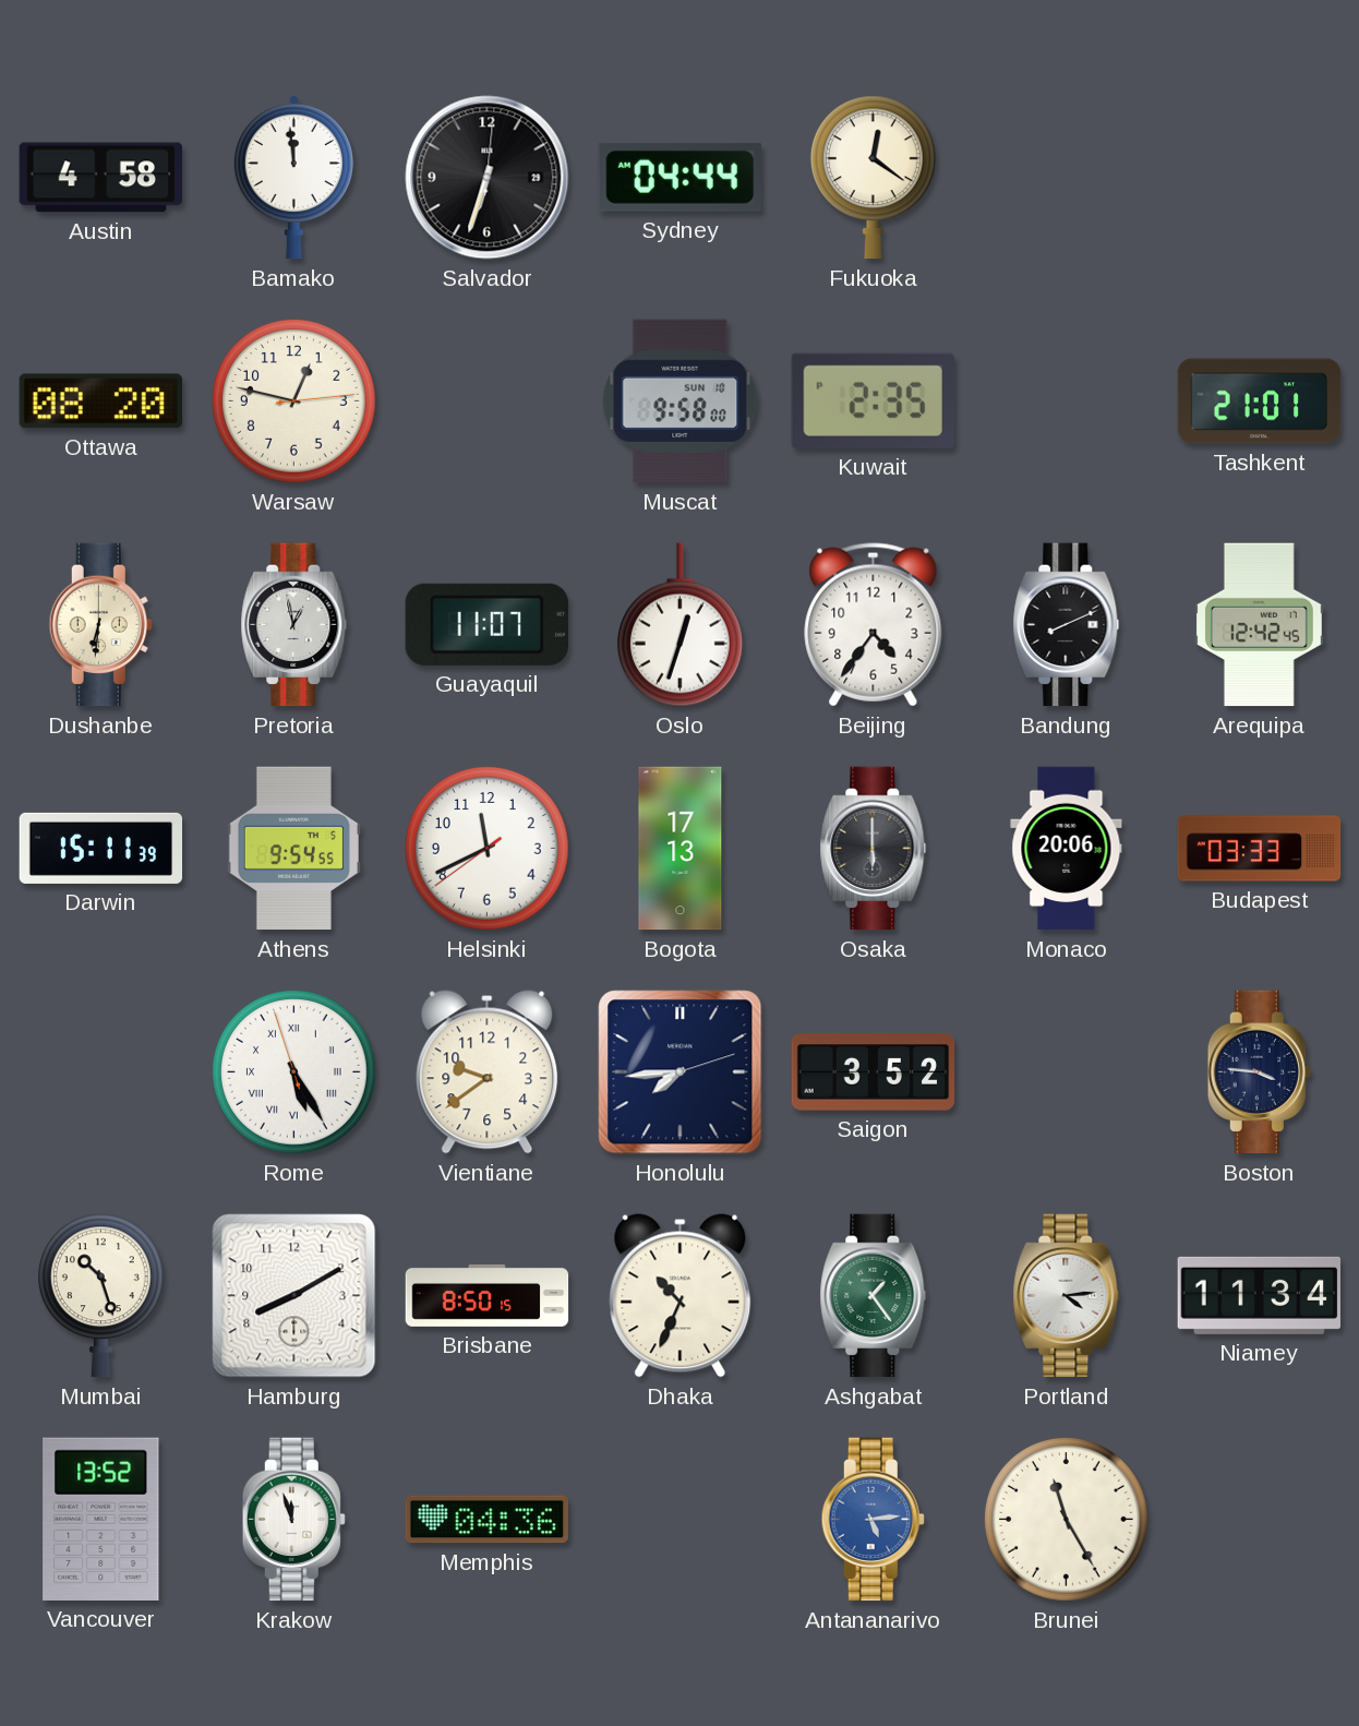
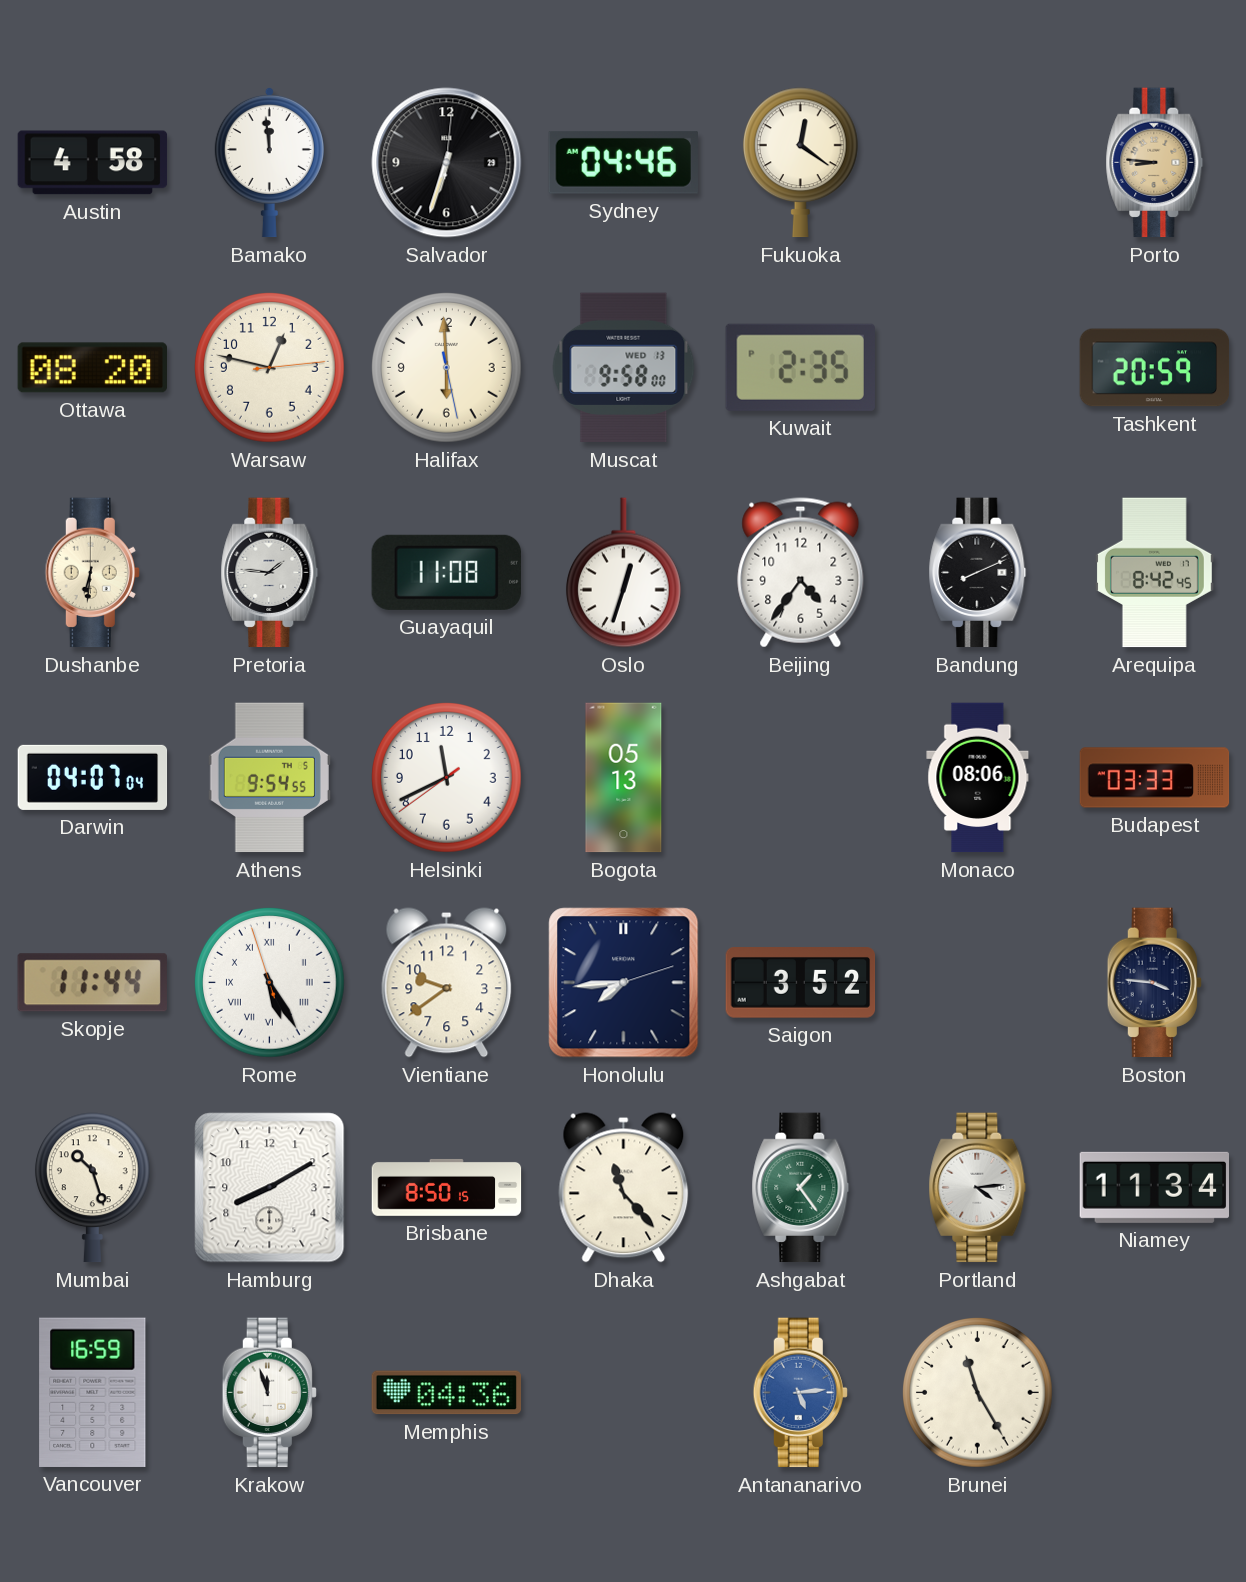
Sydney: 04:44 -> 04:46
Porto: none -> 8:46
Halifax: none -> 5:59
Muscat date: SUN 10 -> WED 13
Tashkent: 21:01 -> 20:59
Pretoria: 12:58 -> 1:46
Guayaquil: 11:07 -> 11:08
Arequipa: 12:42 -> 8:42
Darwin: 15:11 -> 04:07
Bogota: 17:13 -> 05:13
Osaka: 6:00 -> none
Monaco: 20:06 -> 08:06
Skopje: none -> 11:44
Dhaka: 10:34 -> 11:23
Vancouver: 13:52 -> 16:59
